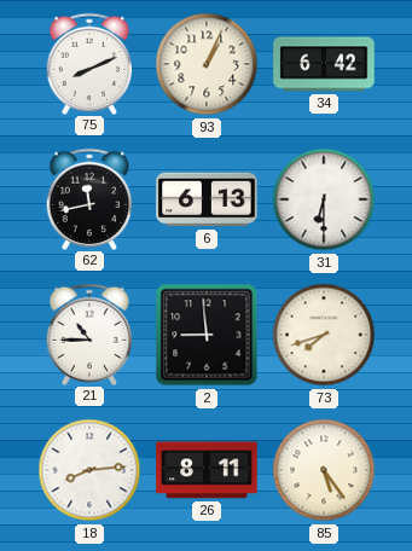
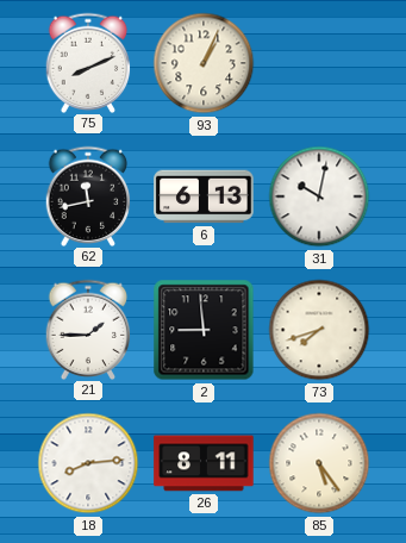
34: 6:42 -> none
31: 6:30 -> 10:02
21: 10:45 -> 1:45
